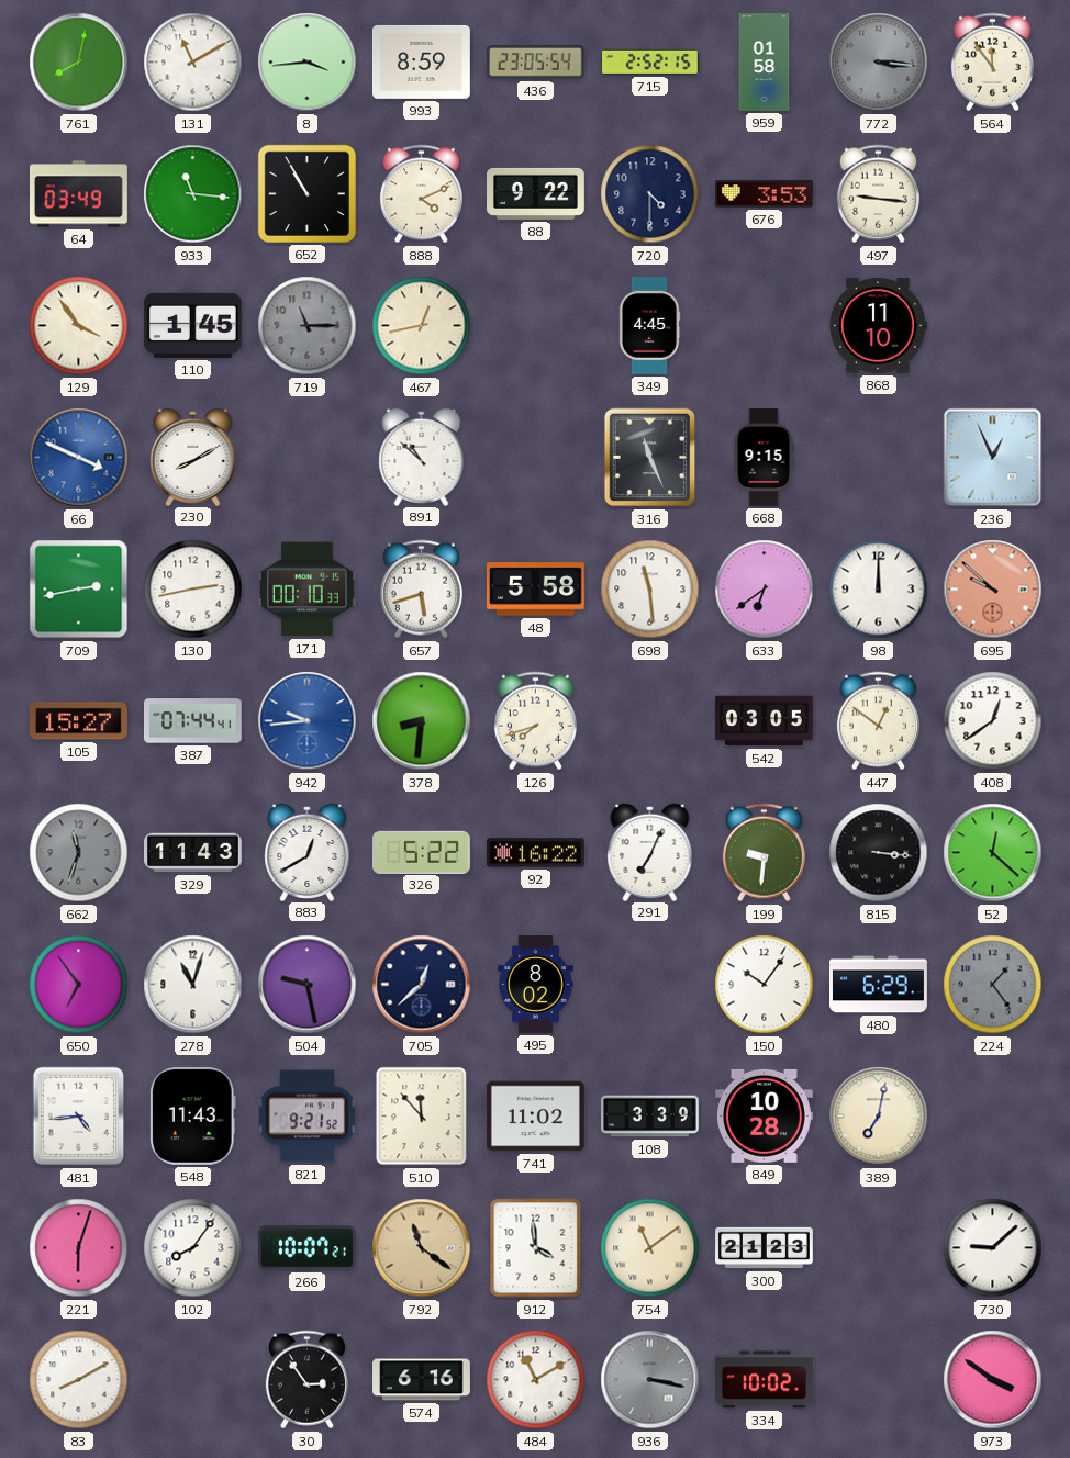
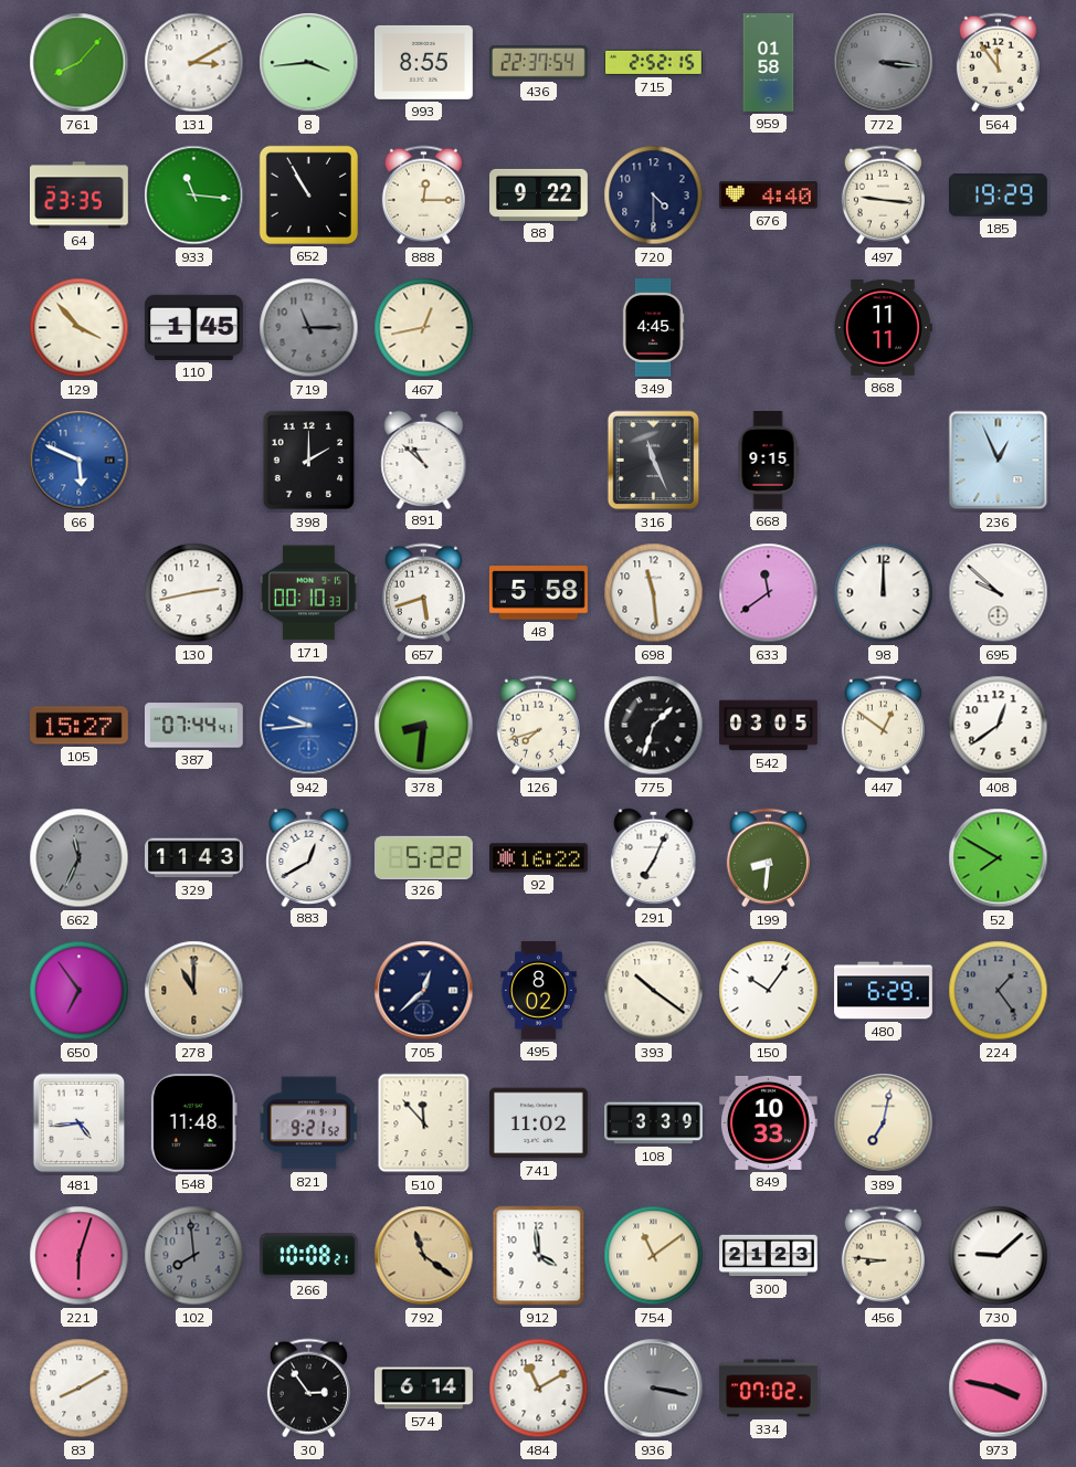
761: 8:02 -> 8:07
131: 11:10 -> 3:10
993: 8:59 -> 8:55
436: 23:05 -> 22:37
64: 03:49 -> 23:35
888: 4:11 -> 12:15
676: 3:53 -> 4:40
185: none -> 19:29
129: 3:54 -> 3:53
868: 11:10 -> 11:11
66: 3:49 -> 5:49
230: 8:10 -> none
398: none -> 2:00
709: 2:43 -> none
633: 6:39 -> 11:39
695 dial: salmon -> white
775: none -> 1:33
662: 11:33 -> 11:34
199: 9:31 -> 8:31
815: 3:16 -> none
52: 12:22 -> 7:50
278: 11:03 -> 11:00
278 dial: white -> champagne
504: 9:28 -> none
393: none -> 10:21
548: 11:43 -> 11:48
849: 10:28 -> 10:33
102: 8:06 -> 7:59
102 dial: white -> grey
266: 10:07 -> 10:08
456: none -> 8:46
574: 6:16 -> 6:14
334: 10:02 -> 07:02
973: 3:51 -> 3:47
